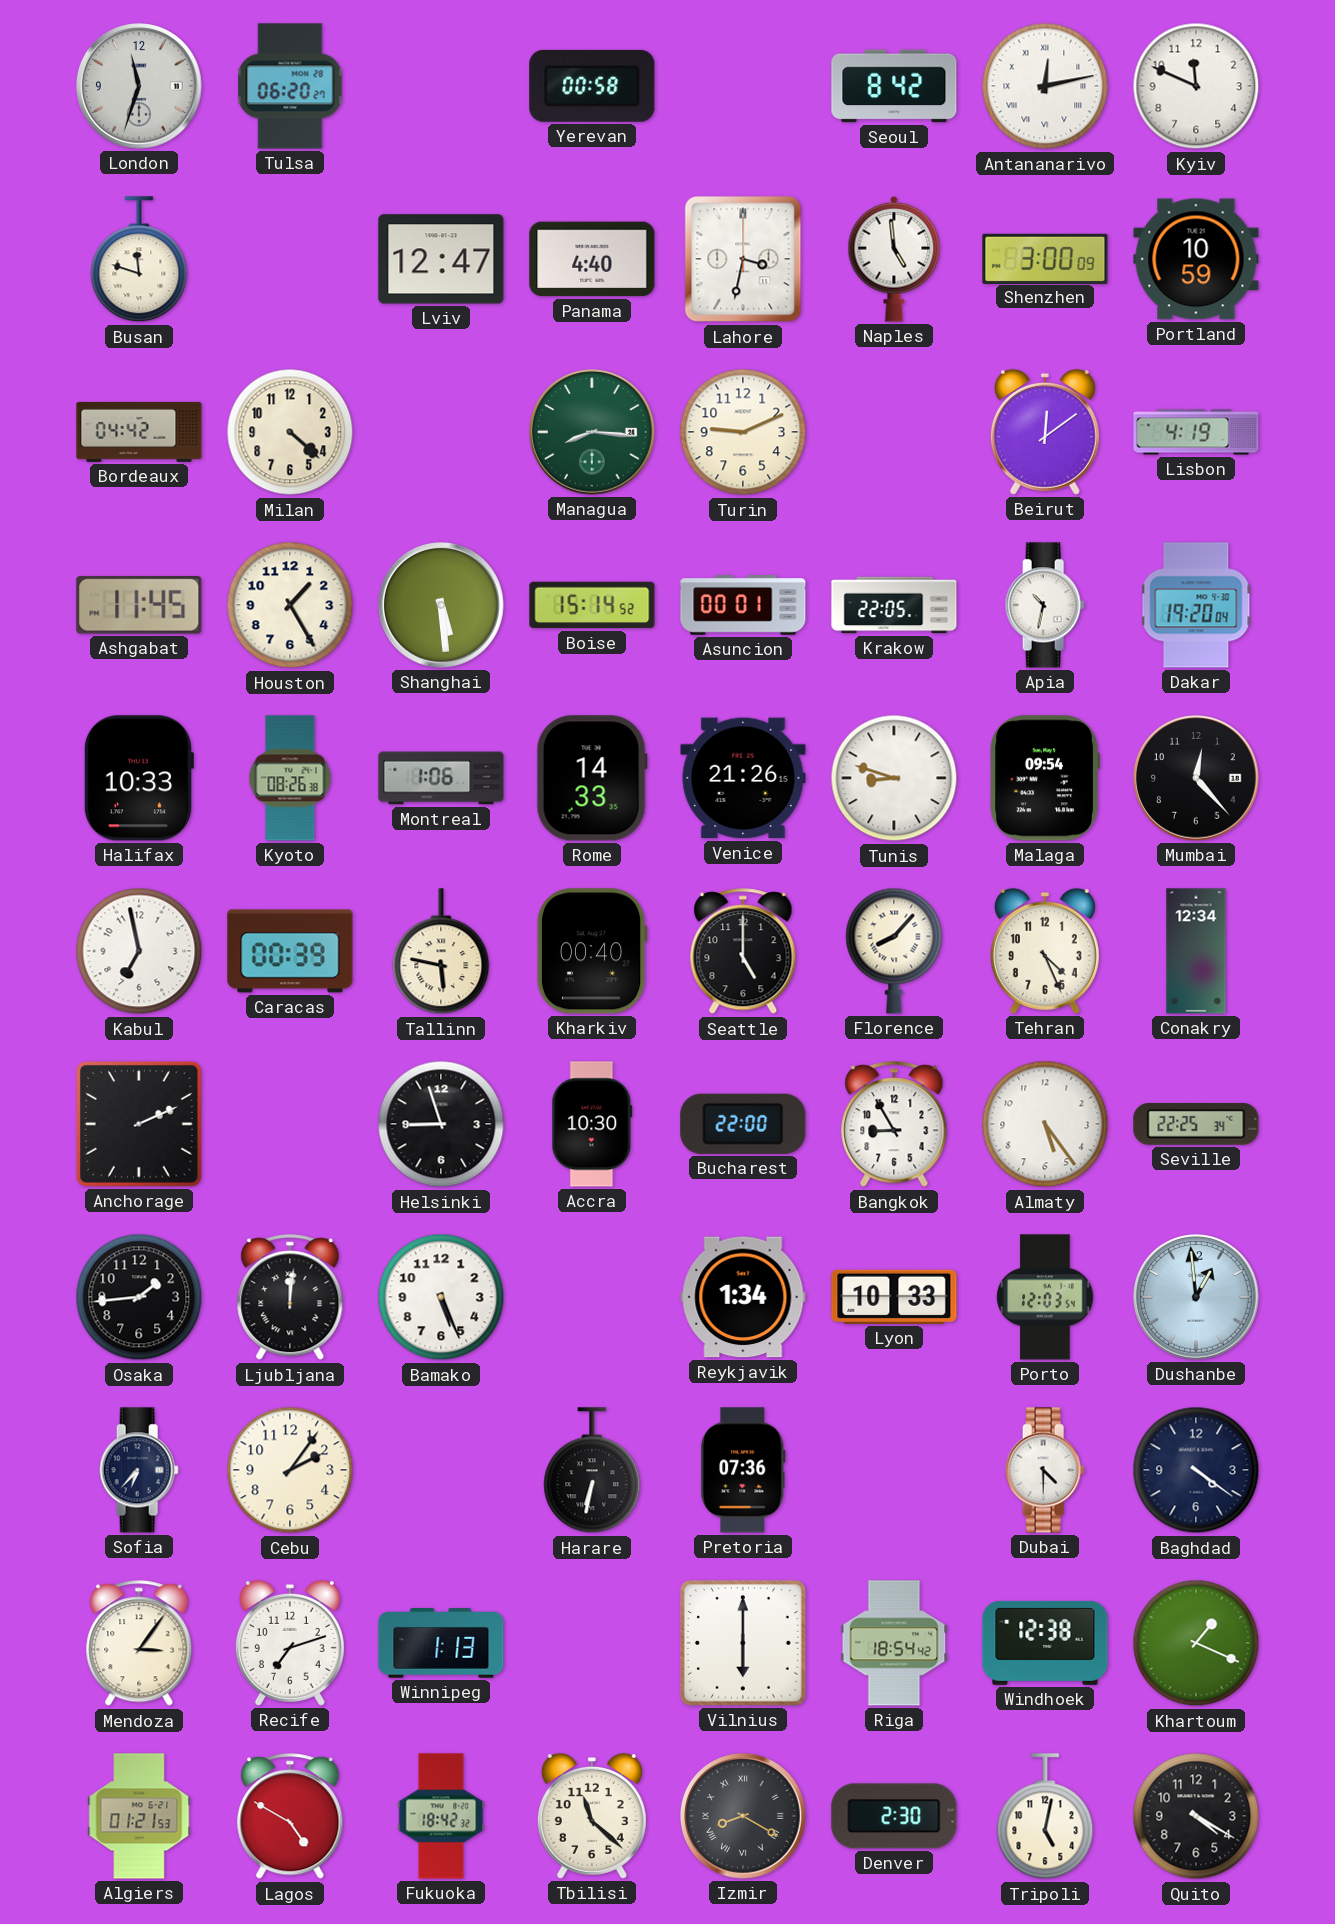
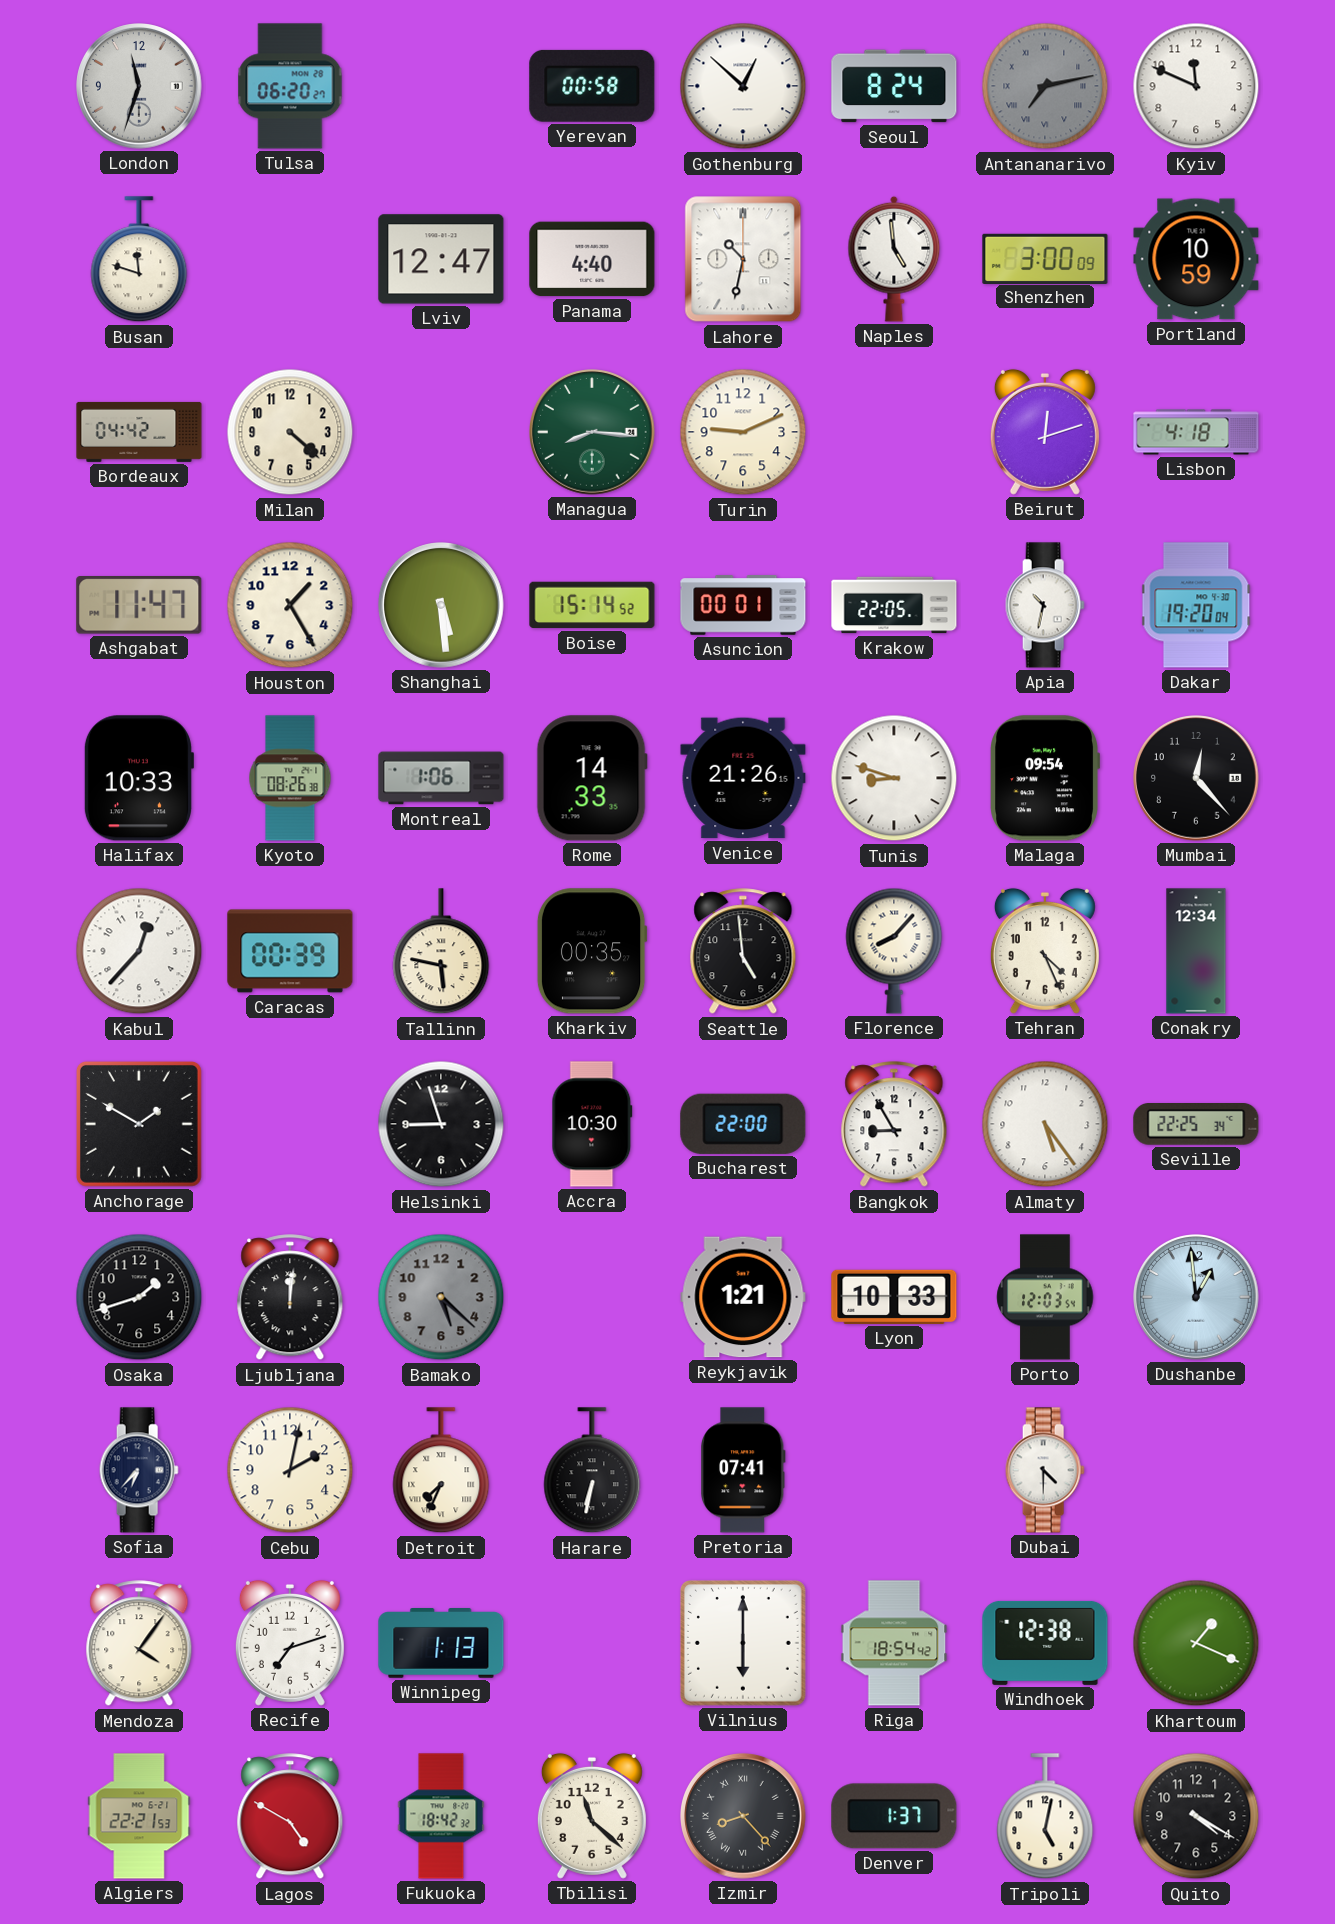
Gothenburg: none -> 12:52
Seoul: 8:42 -> 8:24
Antananarivo: 12:13 -> 7:13
Antananarivo dial: white -> grey
Lahore: 3:32 -> 10:32
Beirut: 12:09 -> 12:12
Lisbon: 4:19 -> 4:18
Ashgabat: 11:45 -> 11:47
Kabul: 6:58 -> 12:37
Kharkiv: 00:40 -> 00:35
Seattle: 5:00 -> 4:59
Anchorage: 2:11 -> 1:50
Osaka: 1:44 -> 1:42
Bamako: 5:26 -> 5:22
Bamako dial: white -> grey
Reykjavik: 1:34 -> 1:21
Cebu: 2:06 -> 2:02
Detroit: none -> 7:34
Pretoria: 07:36 -> 07:41
Baghdad: 4:21 -> none
Mendoza: 3:06 -> 4:06
Algiers: 01:21 -> 22:21
Izmir: 8:20 -> 8:23
Denver: 2:30 -> 1:37
